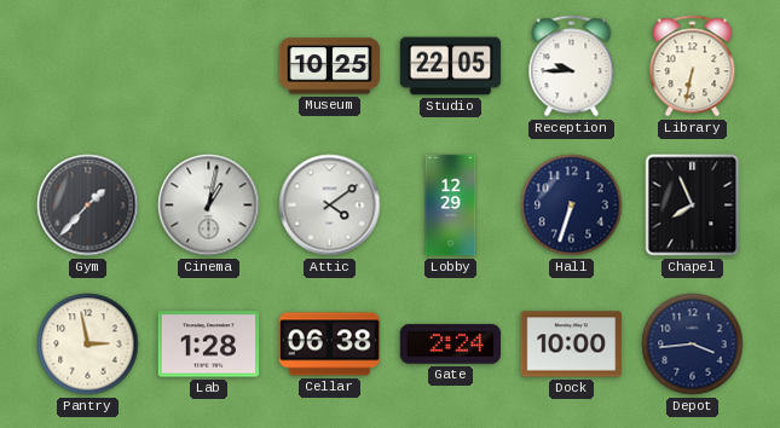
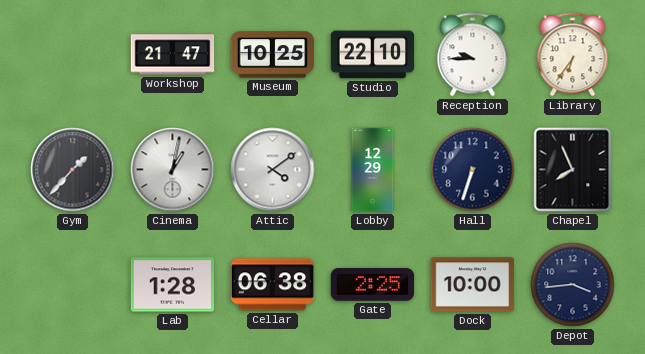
Workshop: none -> 21:47
Studio: 22:05 -> 22:10
Library: 6:32 -> 6:36
Pantry: 2:58 -> none
Gate: 2:24 -> 2:25
